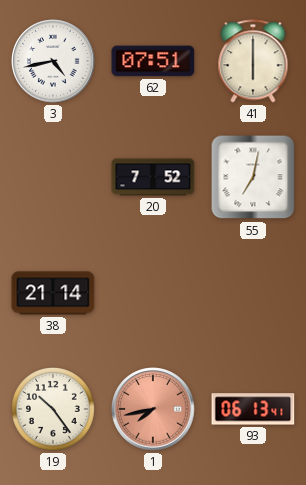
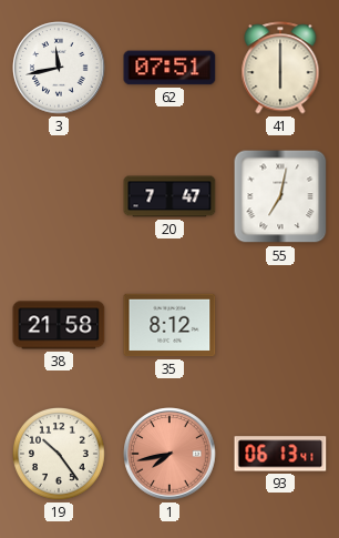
3: 4:43 -> 11:43
20: 7:52 -> 7:47
38: 21:14 -> 21:58
35: none -> 8:12
